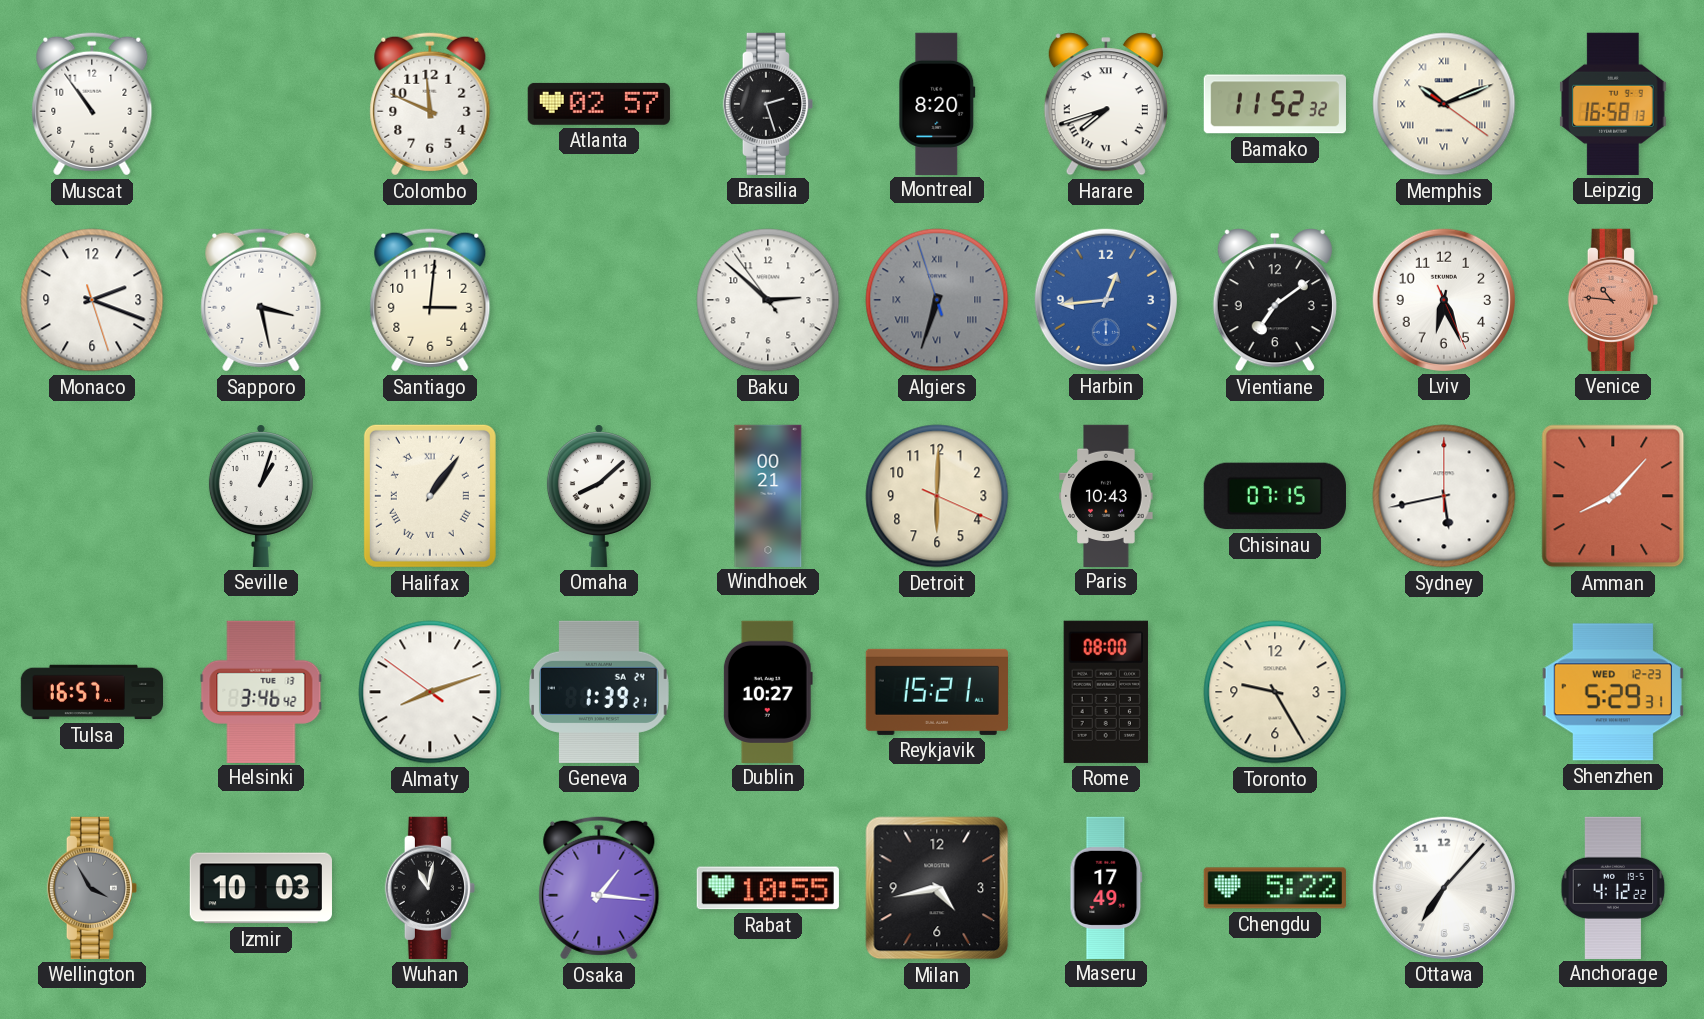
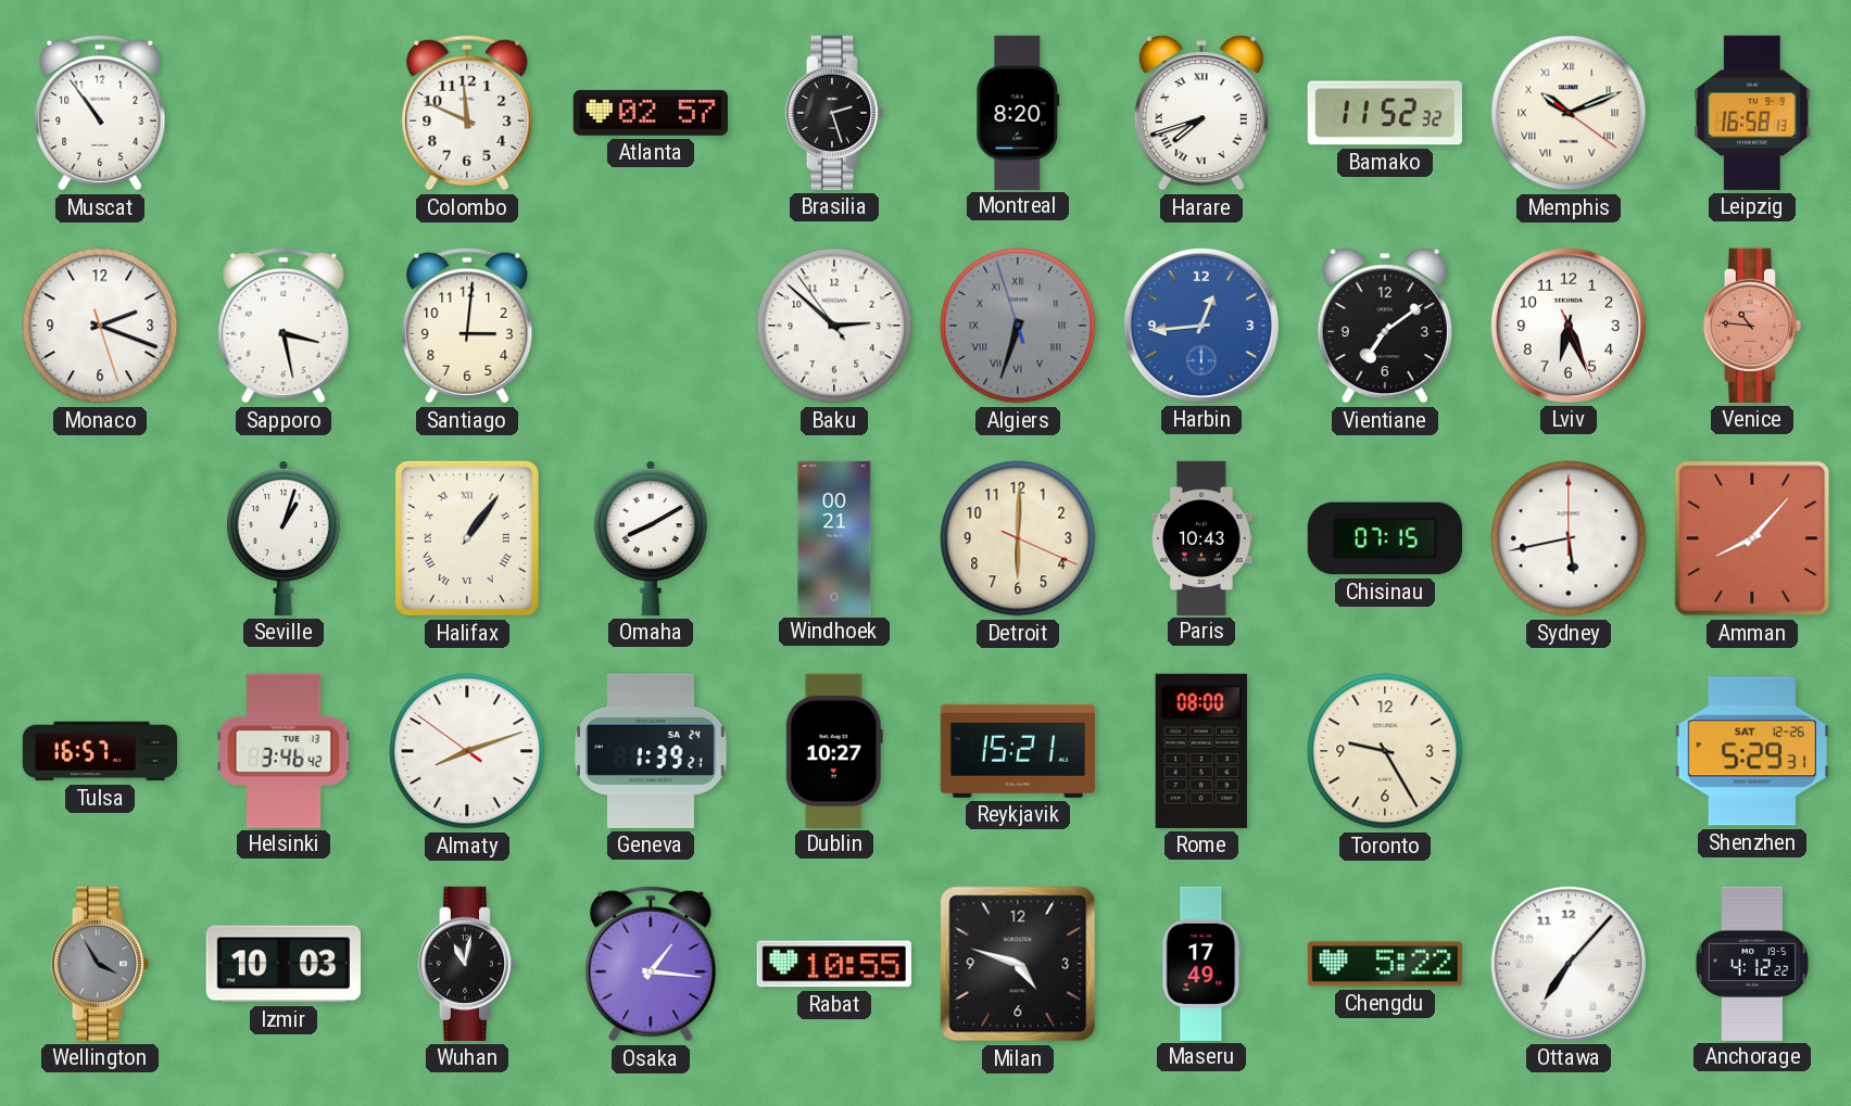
Omaha: 8:08 -> 8:10
Shenzhen date: WED 12-23 -> SAT 12-26
Milan: 4:43 -> 4:48
